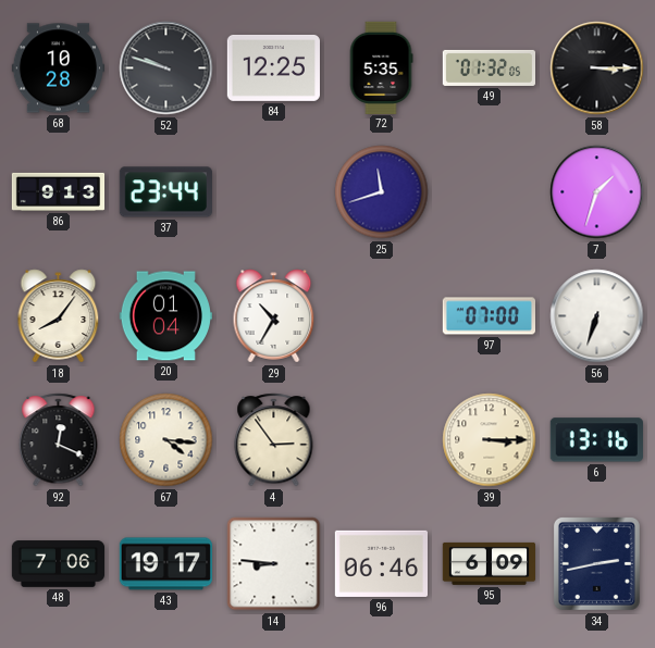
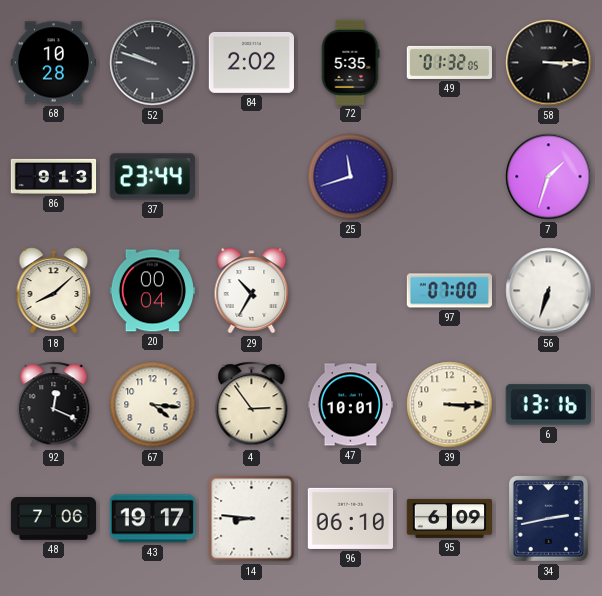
84: 12:25 -> 2:02
18: 8:06 -> 8:08
20: 01:04 -> 00:04
47: none -> 10:01
96: 06:46 -> 06:10
